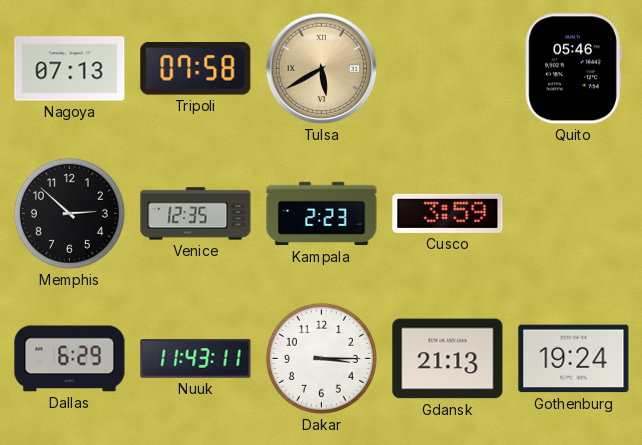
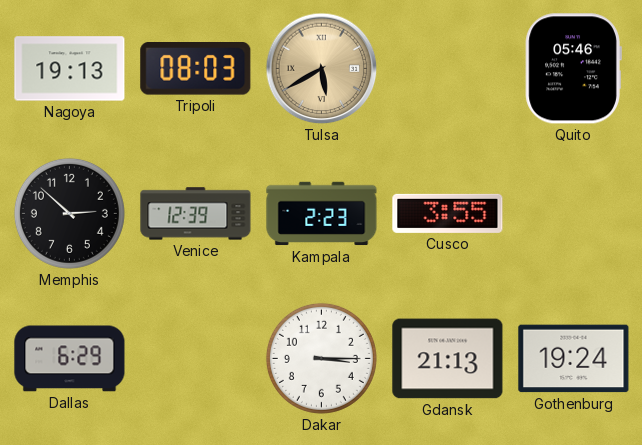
Nagoya: 07:13 -> 19:13
Tripoli: 07:58 -> 08:03
Venice: 12:35 -> 12:39
Cusco: 3:59 -> 3:55
Nuuk: 11:43 -> none
